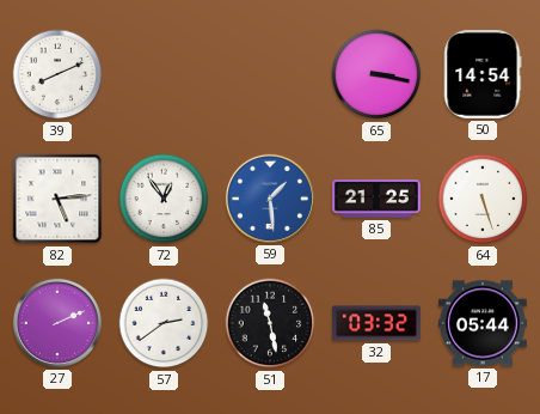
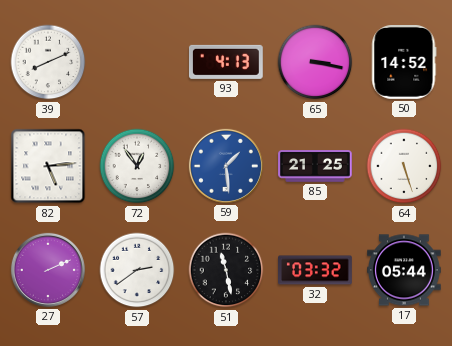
93: none -> 4:13
50: 14:54 -> 14:52
